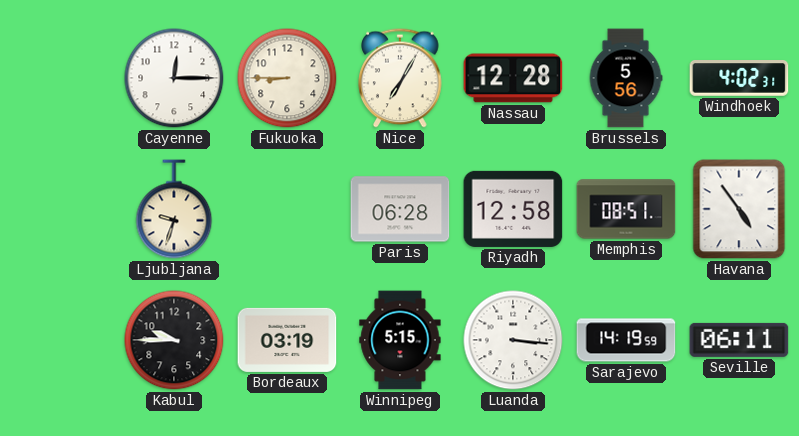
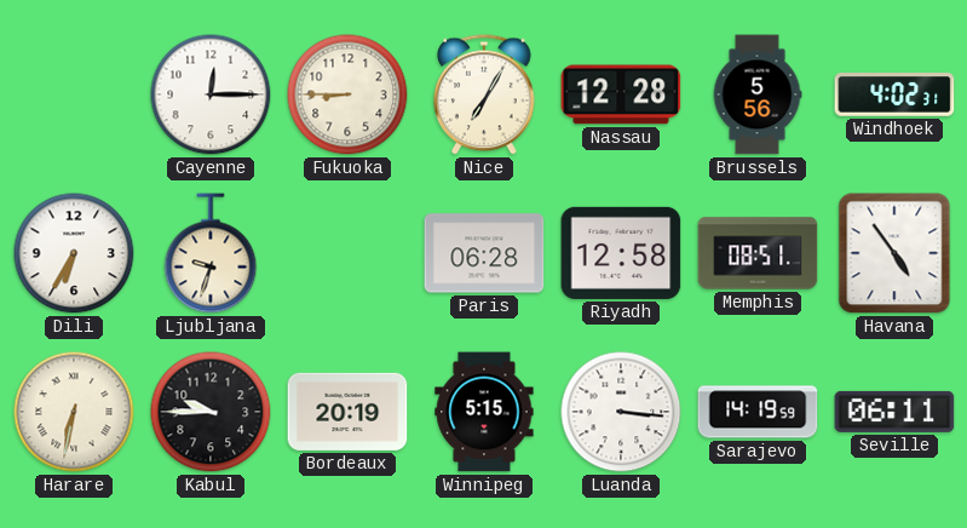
Dili: none -> 6:35
Harare: none -> 6:32
Bordeaux: 03:19 -> 20:19
